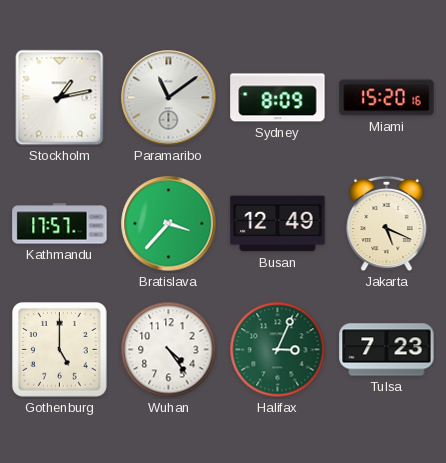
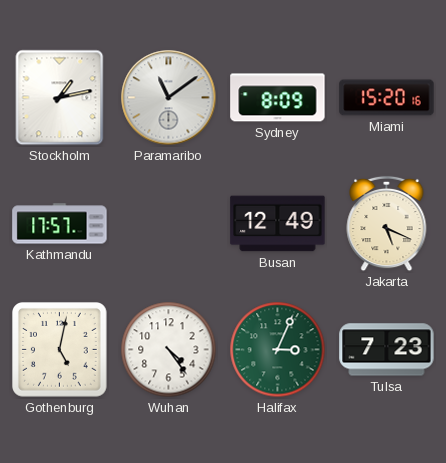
Bratislava: 3:37 -> none
Gothenburg: 5:00 -> 5:02
